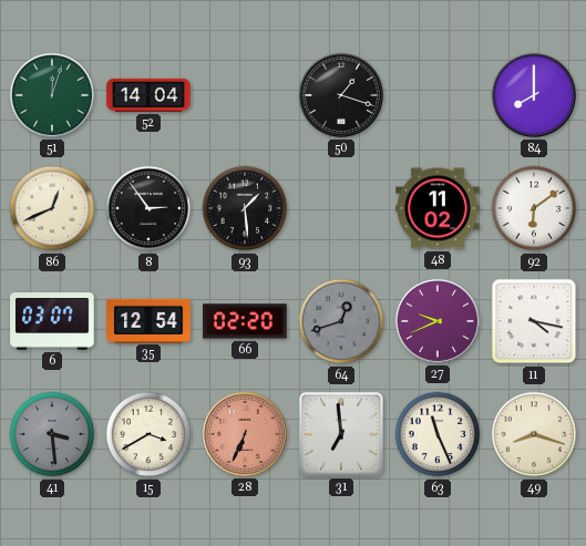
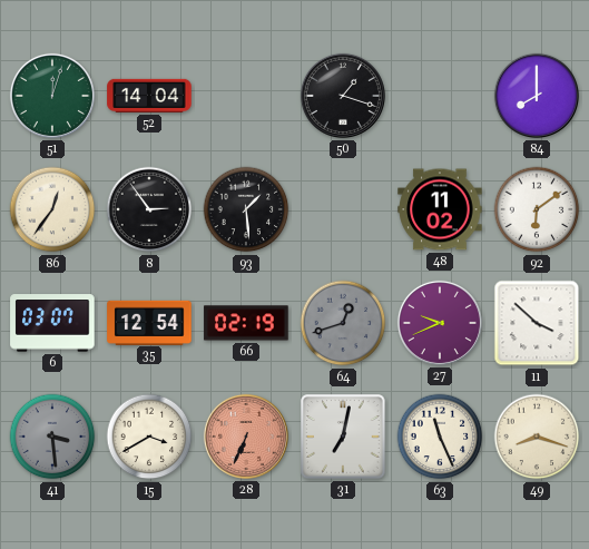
86: 12:41 -> 12:36
66: 02:20 -> 02:19
11: 4:17 -> 3:52
31: 6:59 -> 7:02
